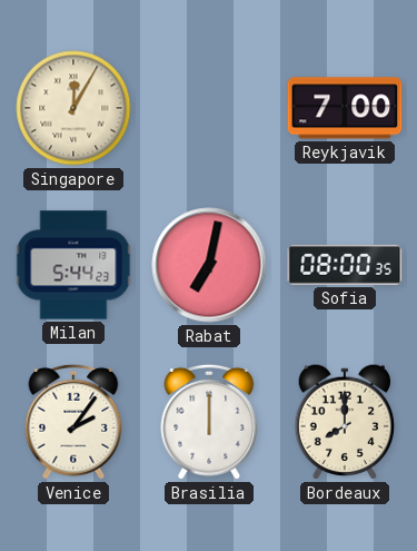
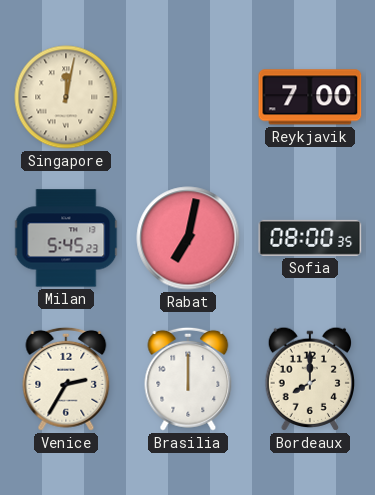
Singapore: 12:05 -> 12:02
Milan: 5:44 -> 5:45
Venice: 2:06 -> 2:35
